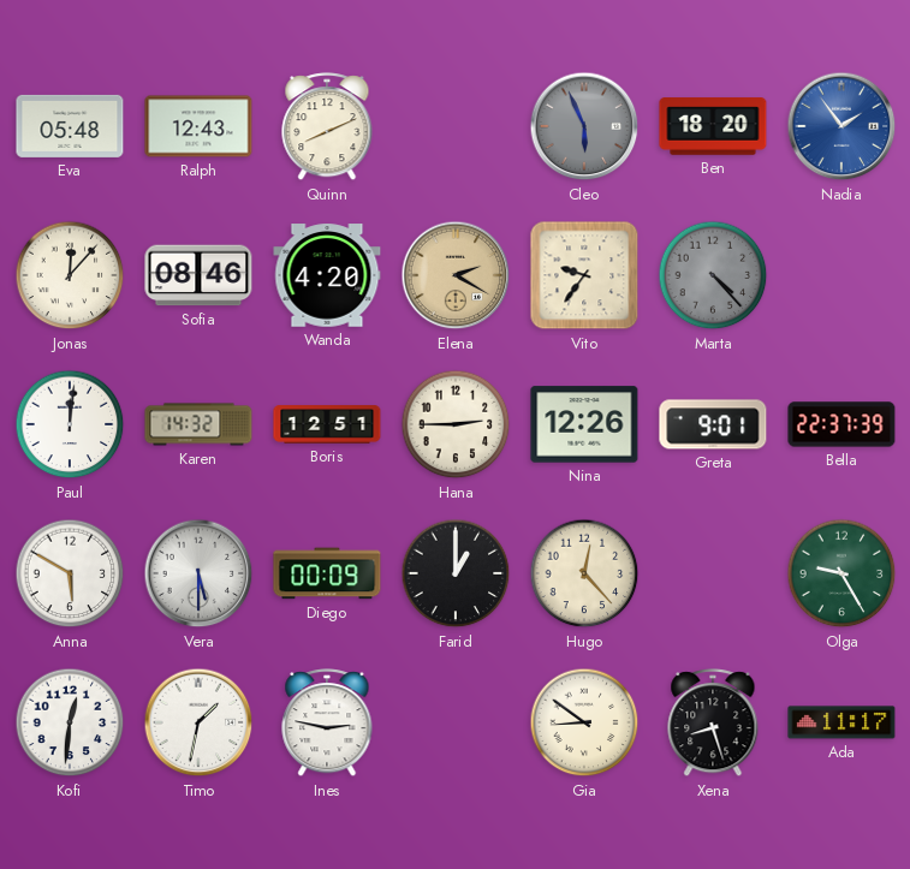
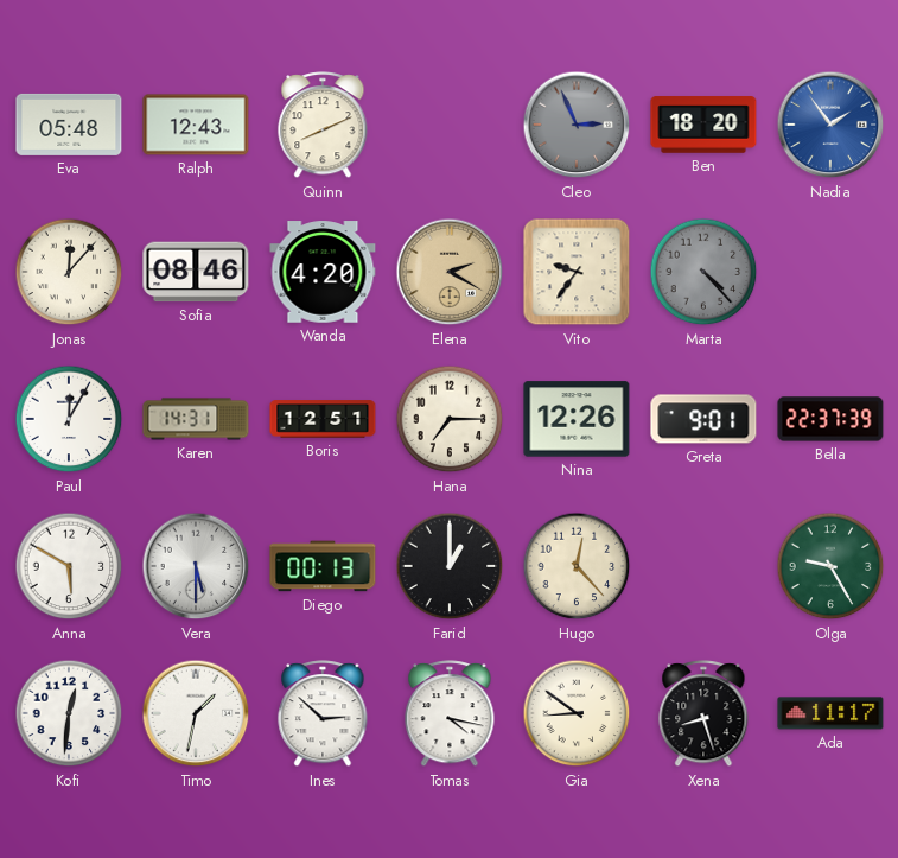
Cleo: 5:56 -> 2:56
Paul: 12:01 -> 12:05
Karen: 14:32 -> 14:31
Hana: 2:45 -> 7:15
Diego: 00:09 -> 00:13
Ines: 2:47 -> 2:52
Tomas: none -> 4:17
